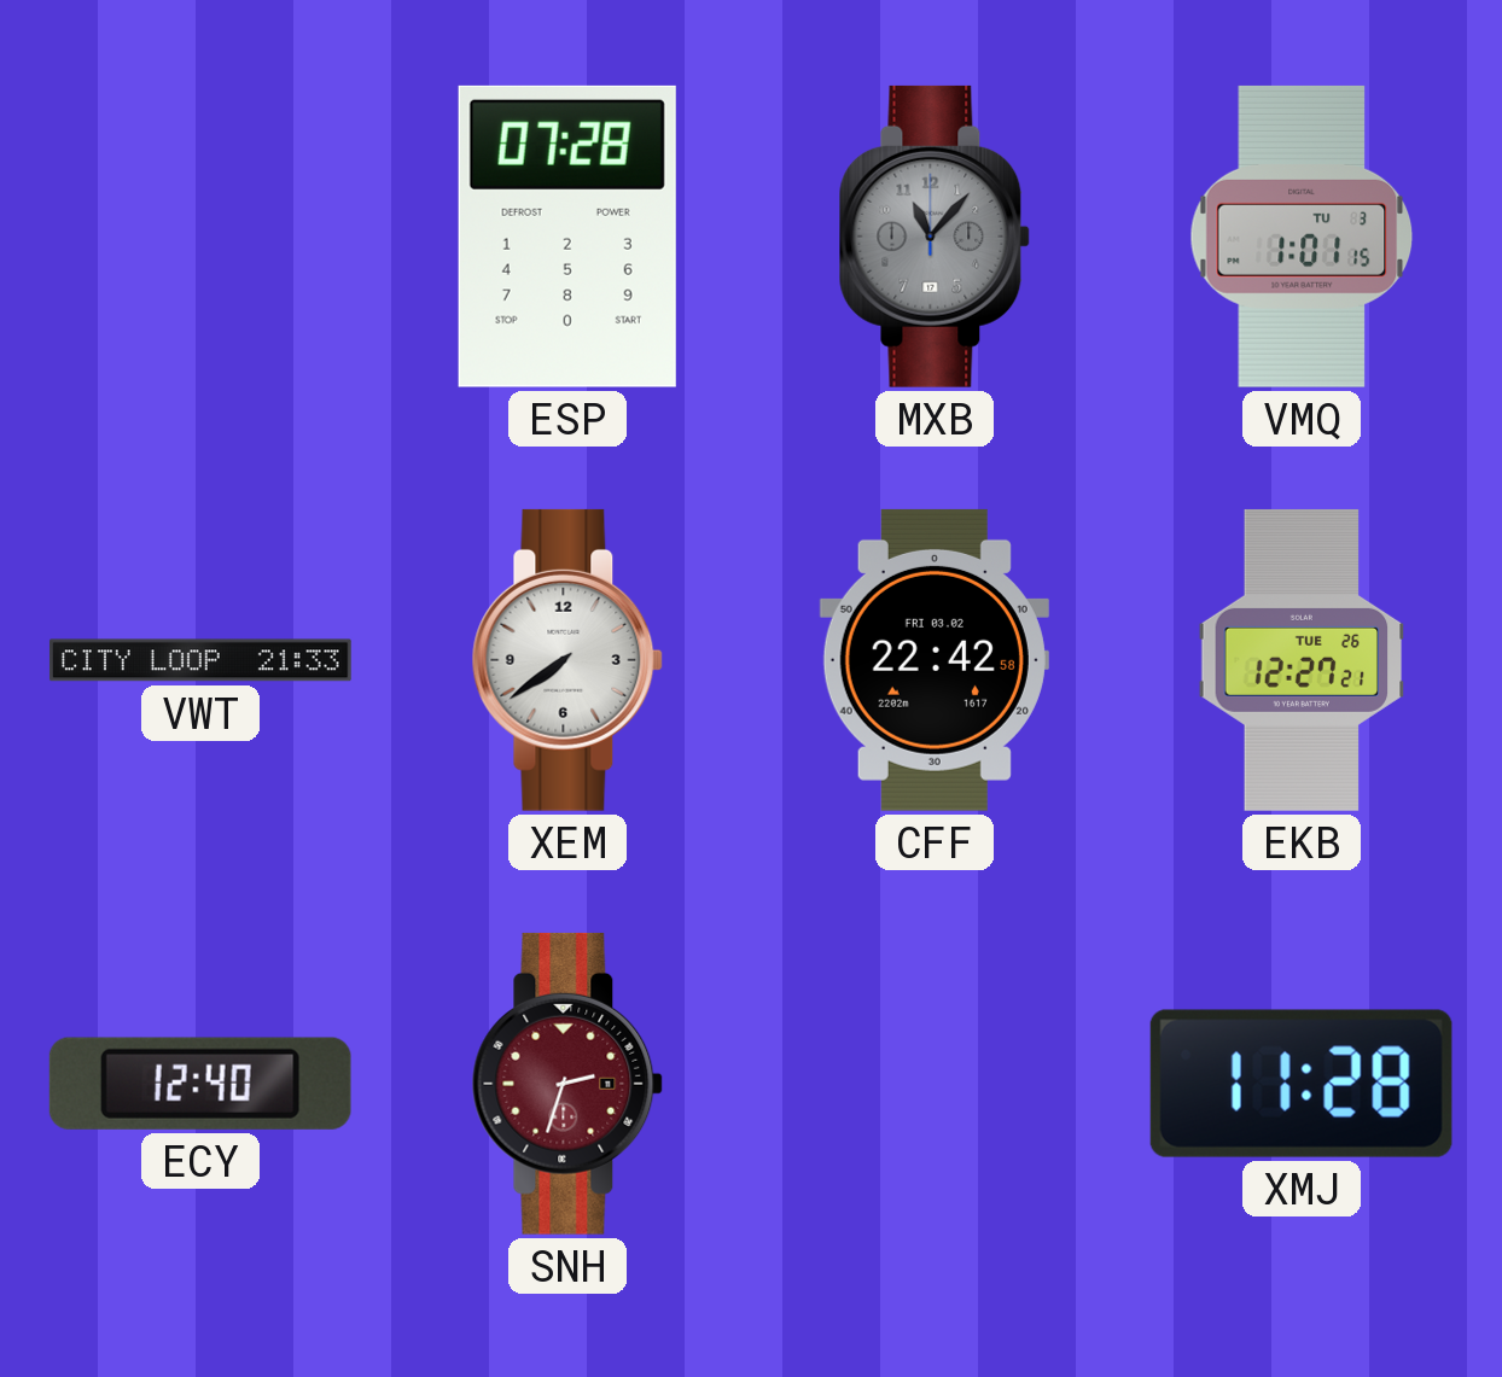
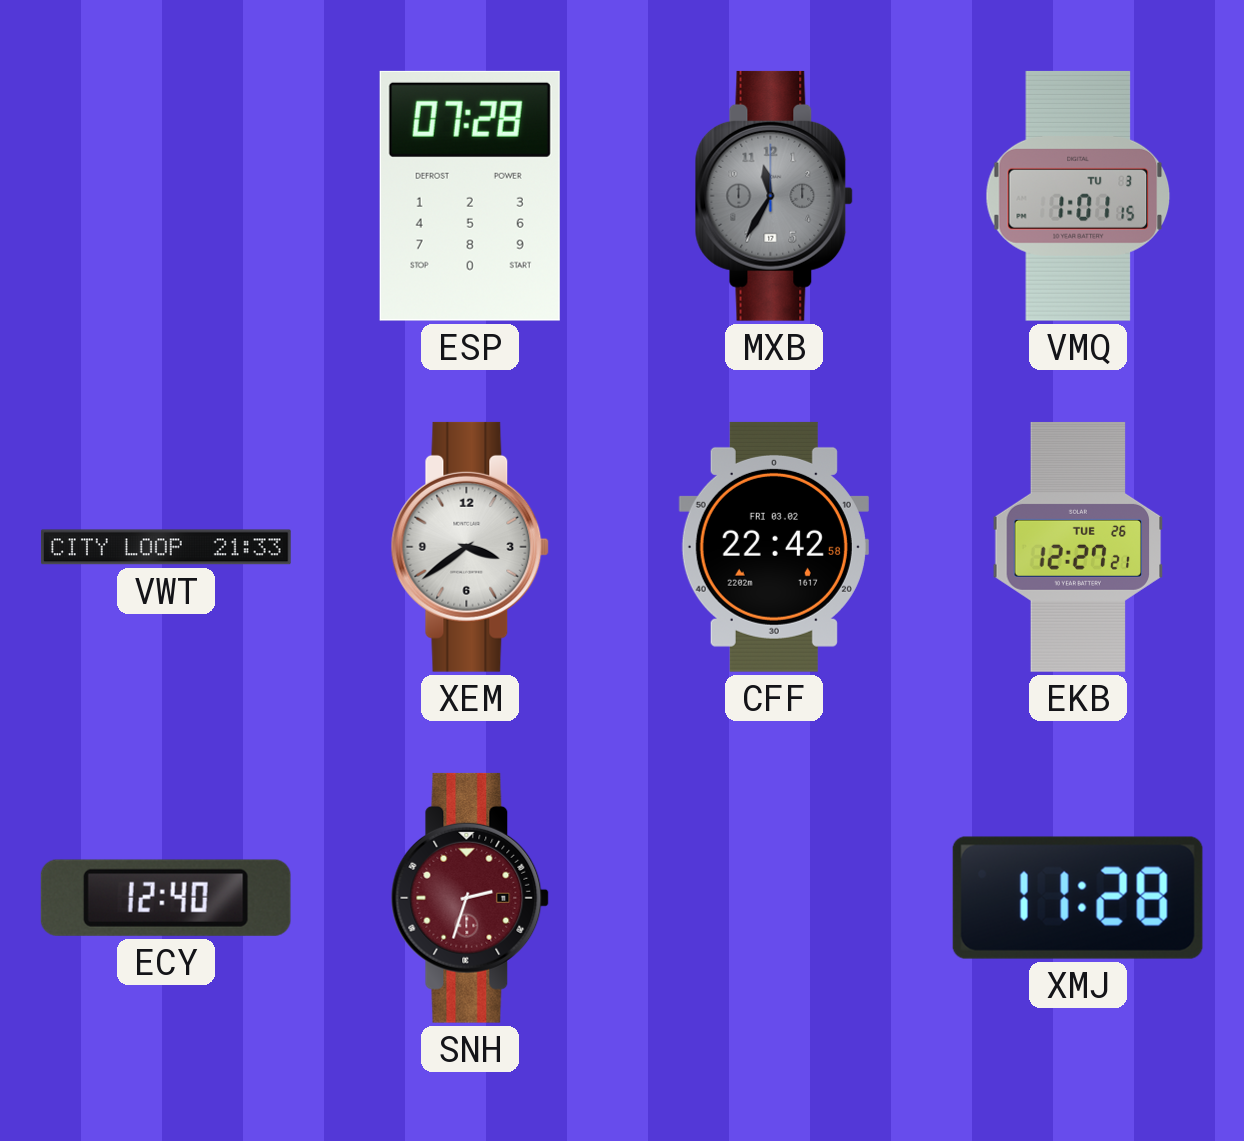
MXB: 11:07 -> 11:35
XEM: 7:39 -> 3:39
